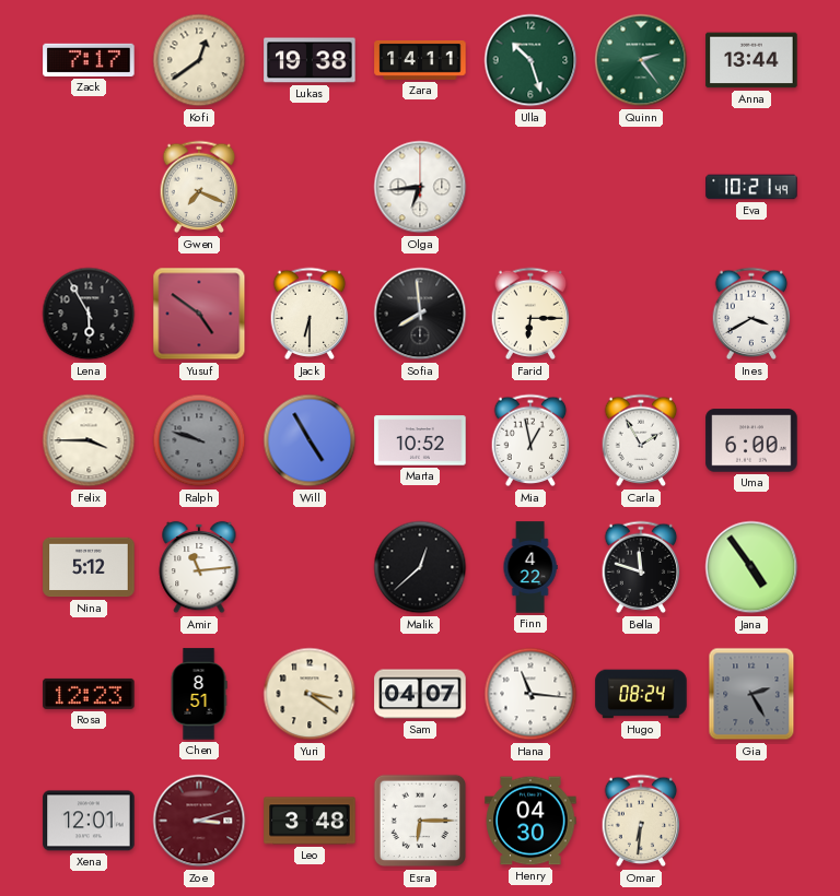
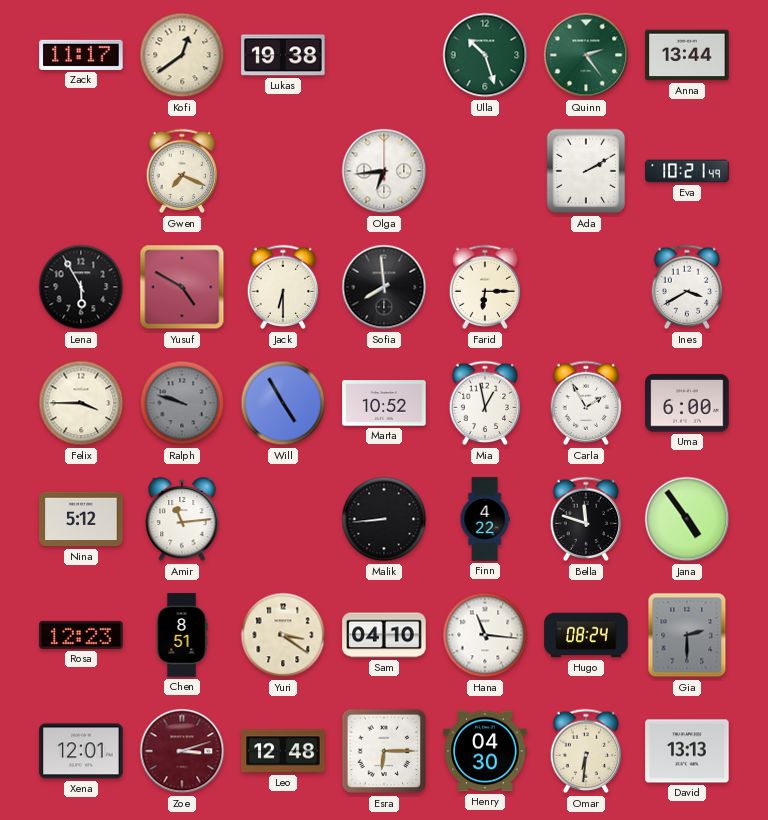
Zack: 7:17 -> 11:17
Zara: 14:11 -> none
Ada: none -> 2:10
Yusuf: 4:51 -> 4:50
Malik: 12:38 -> 8:44
Sam: 04:07 -> 04:10
Gia: 2:25 -> 2:30
Leo: 3:48 -> 12:48
David: none -> 13:13
